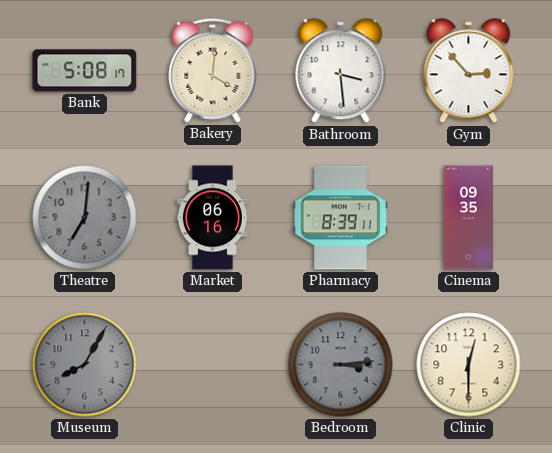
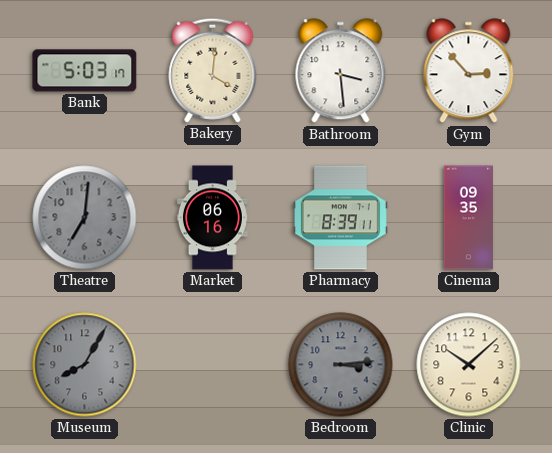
Bank: 5:08 -> 5:03
Clinic: 12:30 -> 10:08
